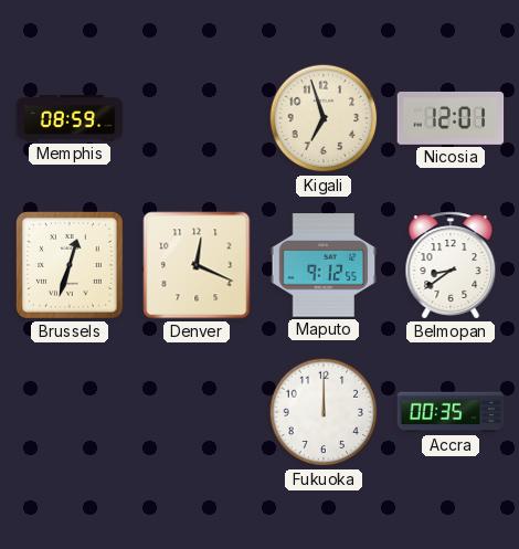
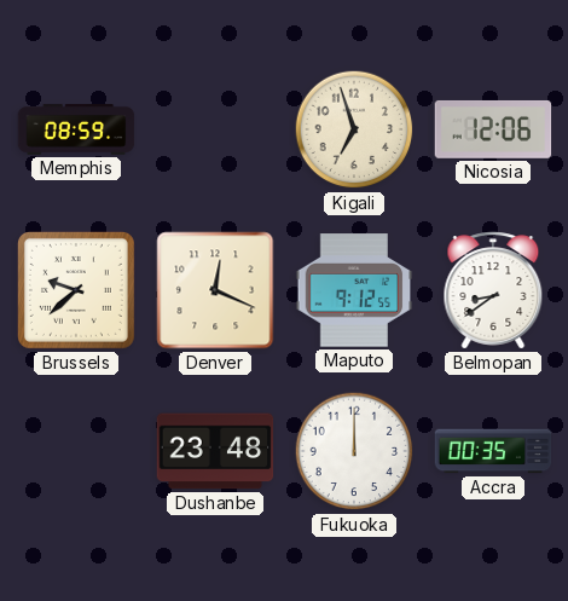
Nicosia: 12:01 -> 12:06
Brussels: 12:33 -> 9:38
Dushanbe: none -> 23:48
